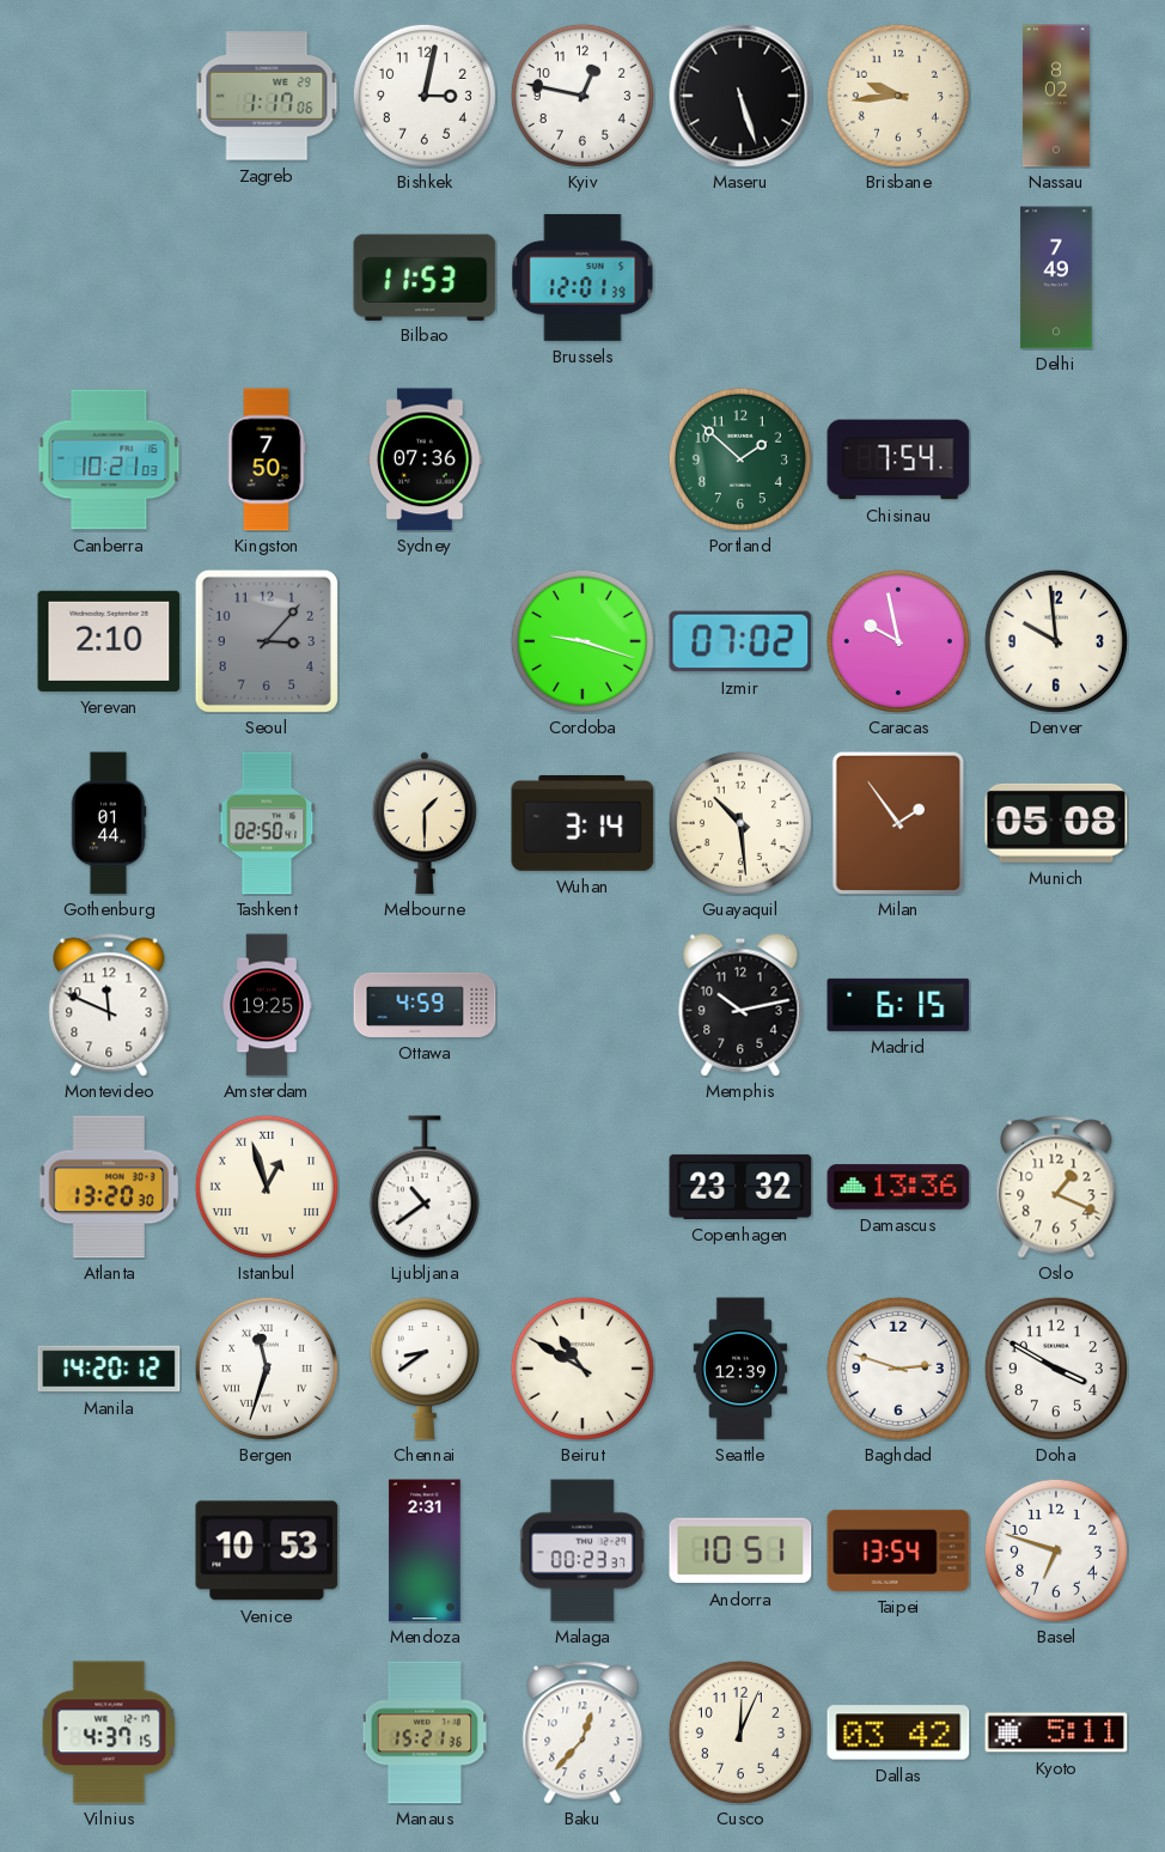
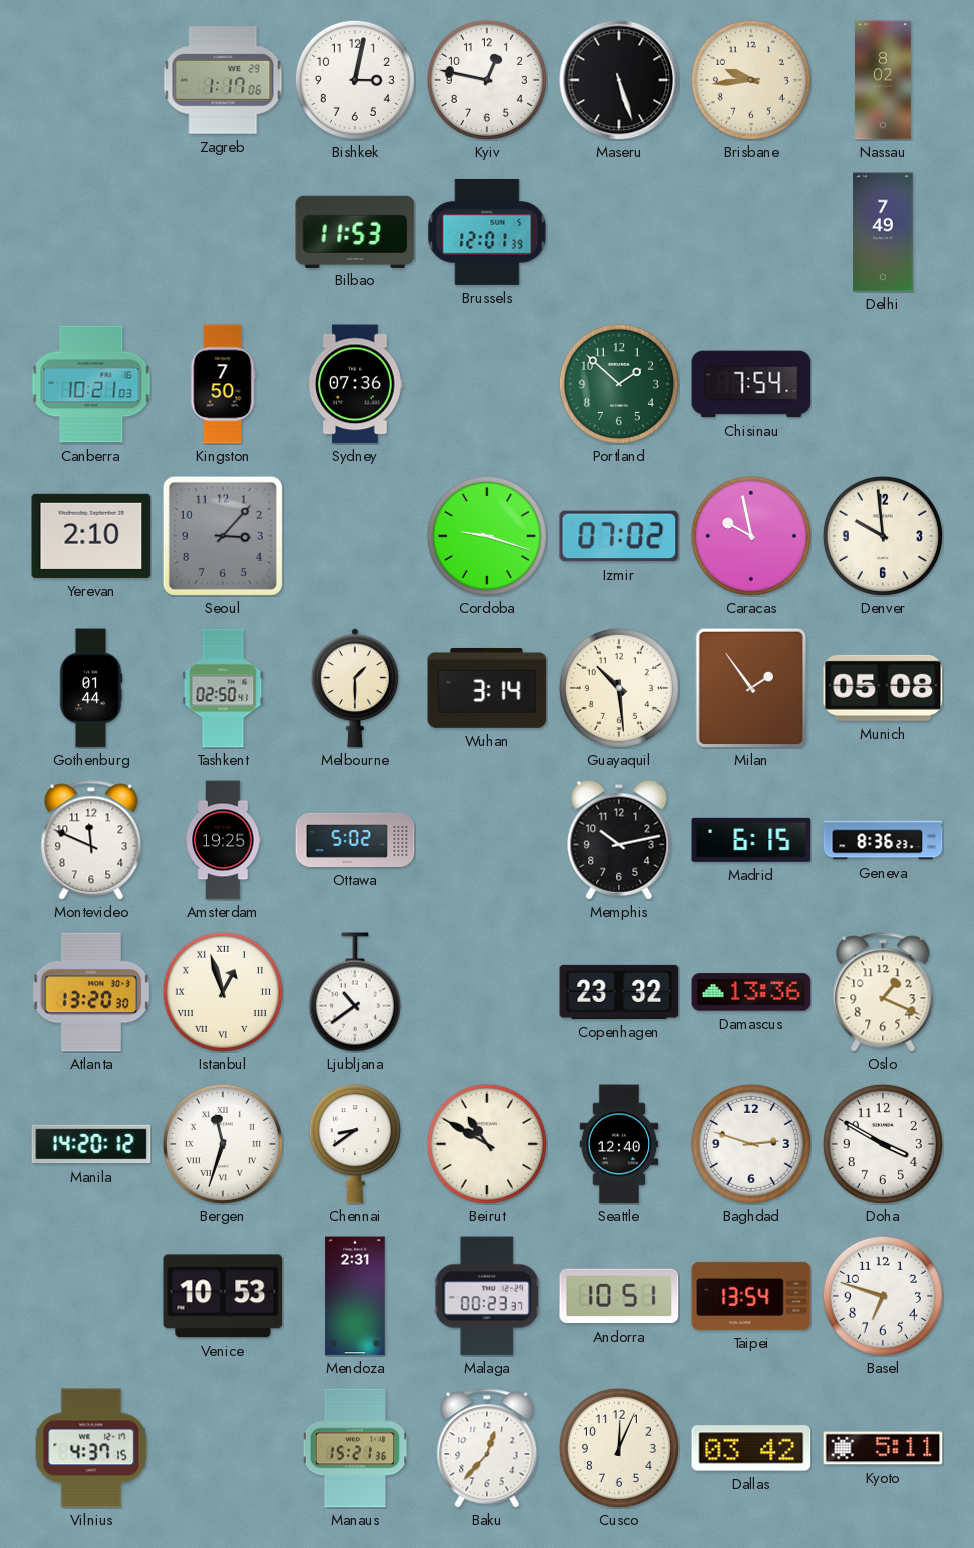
Ottawa: 4:59 -> 5:02
Geneva: none -> 8:36
Seattle: 12:39 -> 12:40
